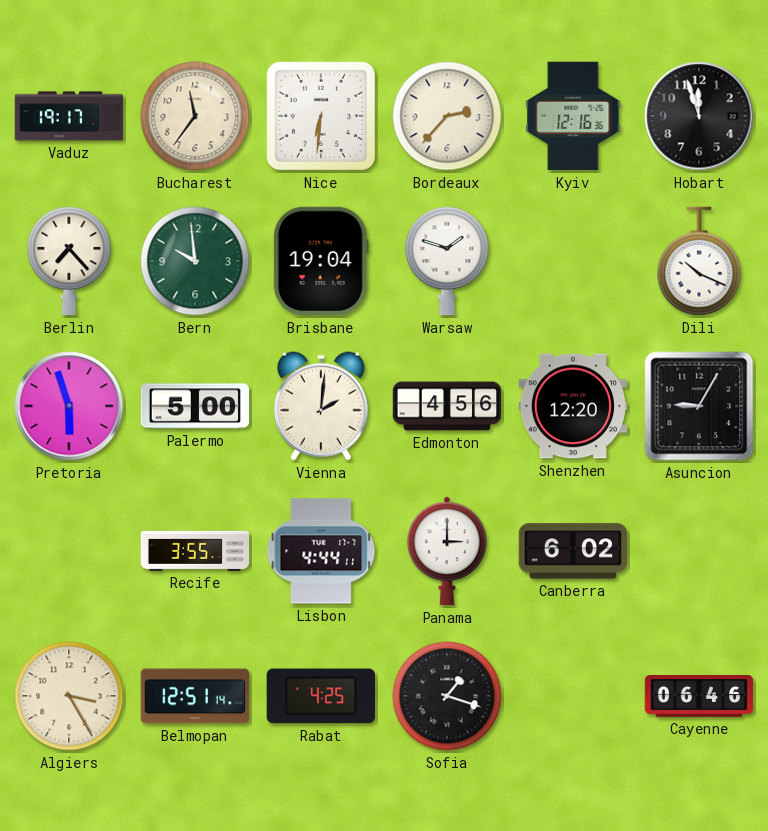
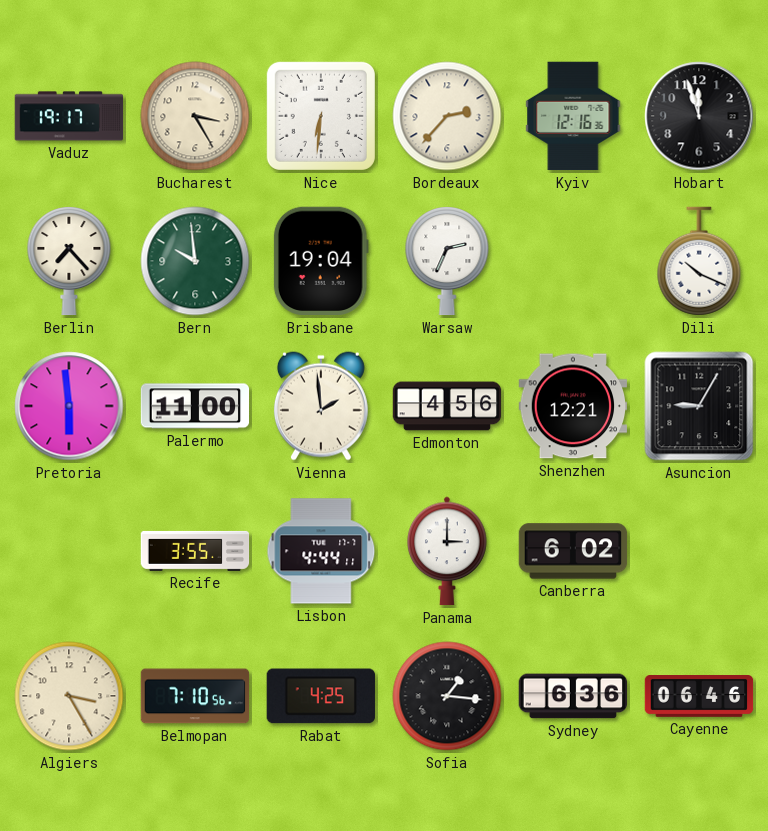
Bucharest: 11:36 -> 3:25
Warsaw: 1:48 -> 2:34
Pretoria: 5:57 -> 5:59
Palermo: 5:00 -> 11:00
Vienna: 2:01 -> 1:59
Shenzhen: 12:20 -> 12:21
Belmopan: 12:51 -> 7:10
Sofia: 1:18 -> 1:16
Sydney: none -> 6:36
